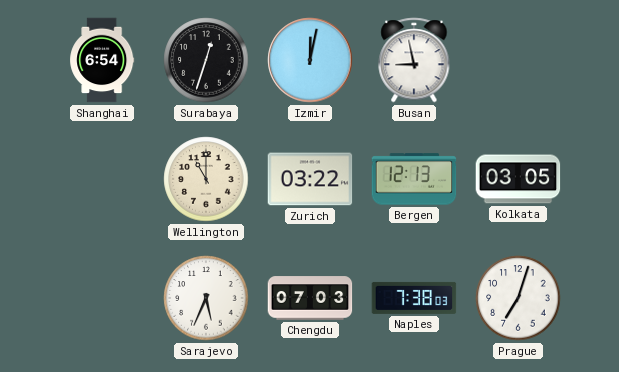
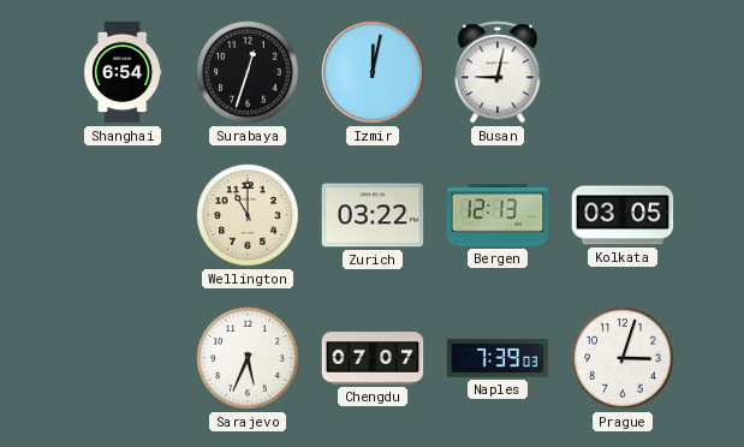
Busan: 8:58 -> 9:02
Chengdu: 07:03 -> 07:07
Naples: 7:38 -> 7:39
Prague: 7:03 -> 3:03
